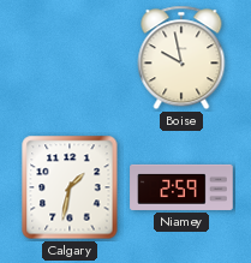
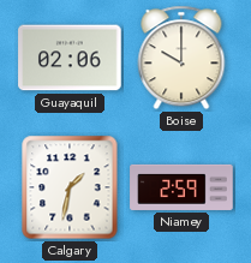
Guayaquil: none -> 02:06
Boise: 9:58 -> 10:00
